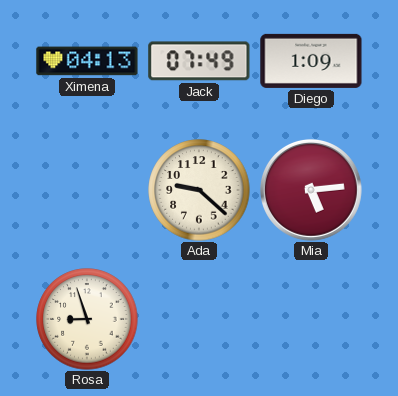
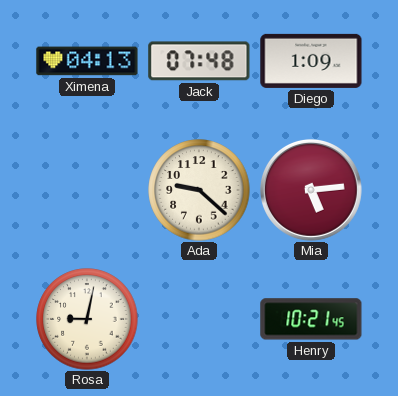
Jack: 07:49 -> 07:48
Rosa: 8:57 -> 9:02
Henry: none -> 10:21
